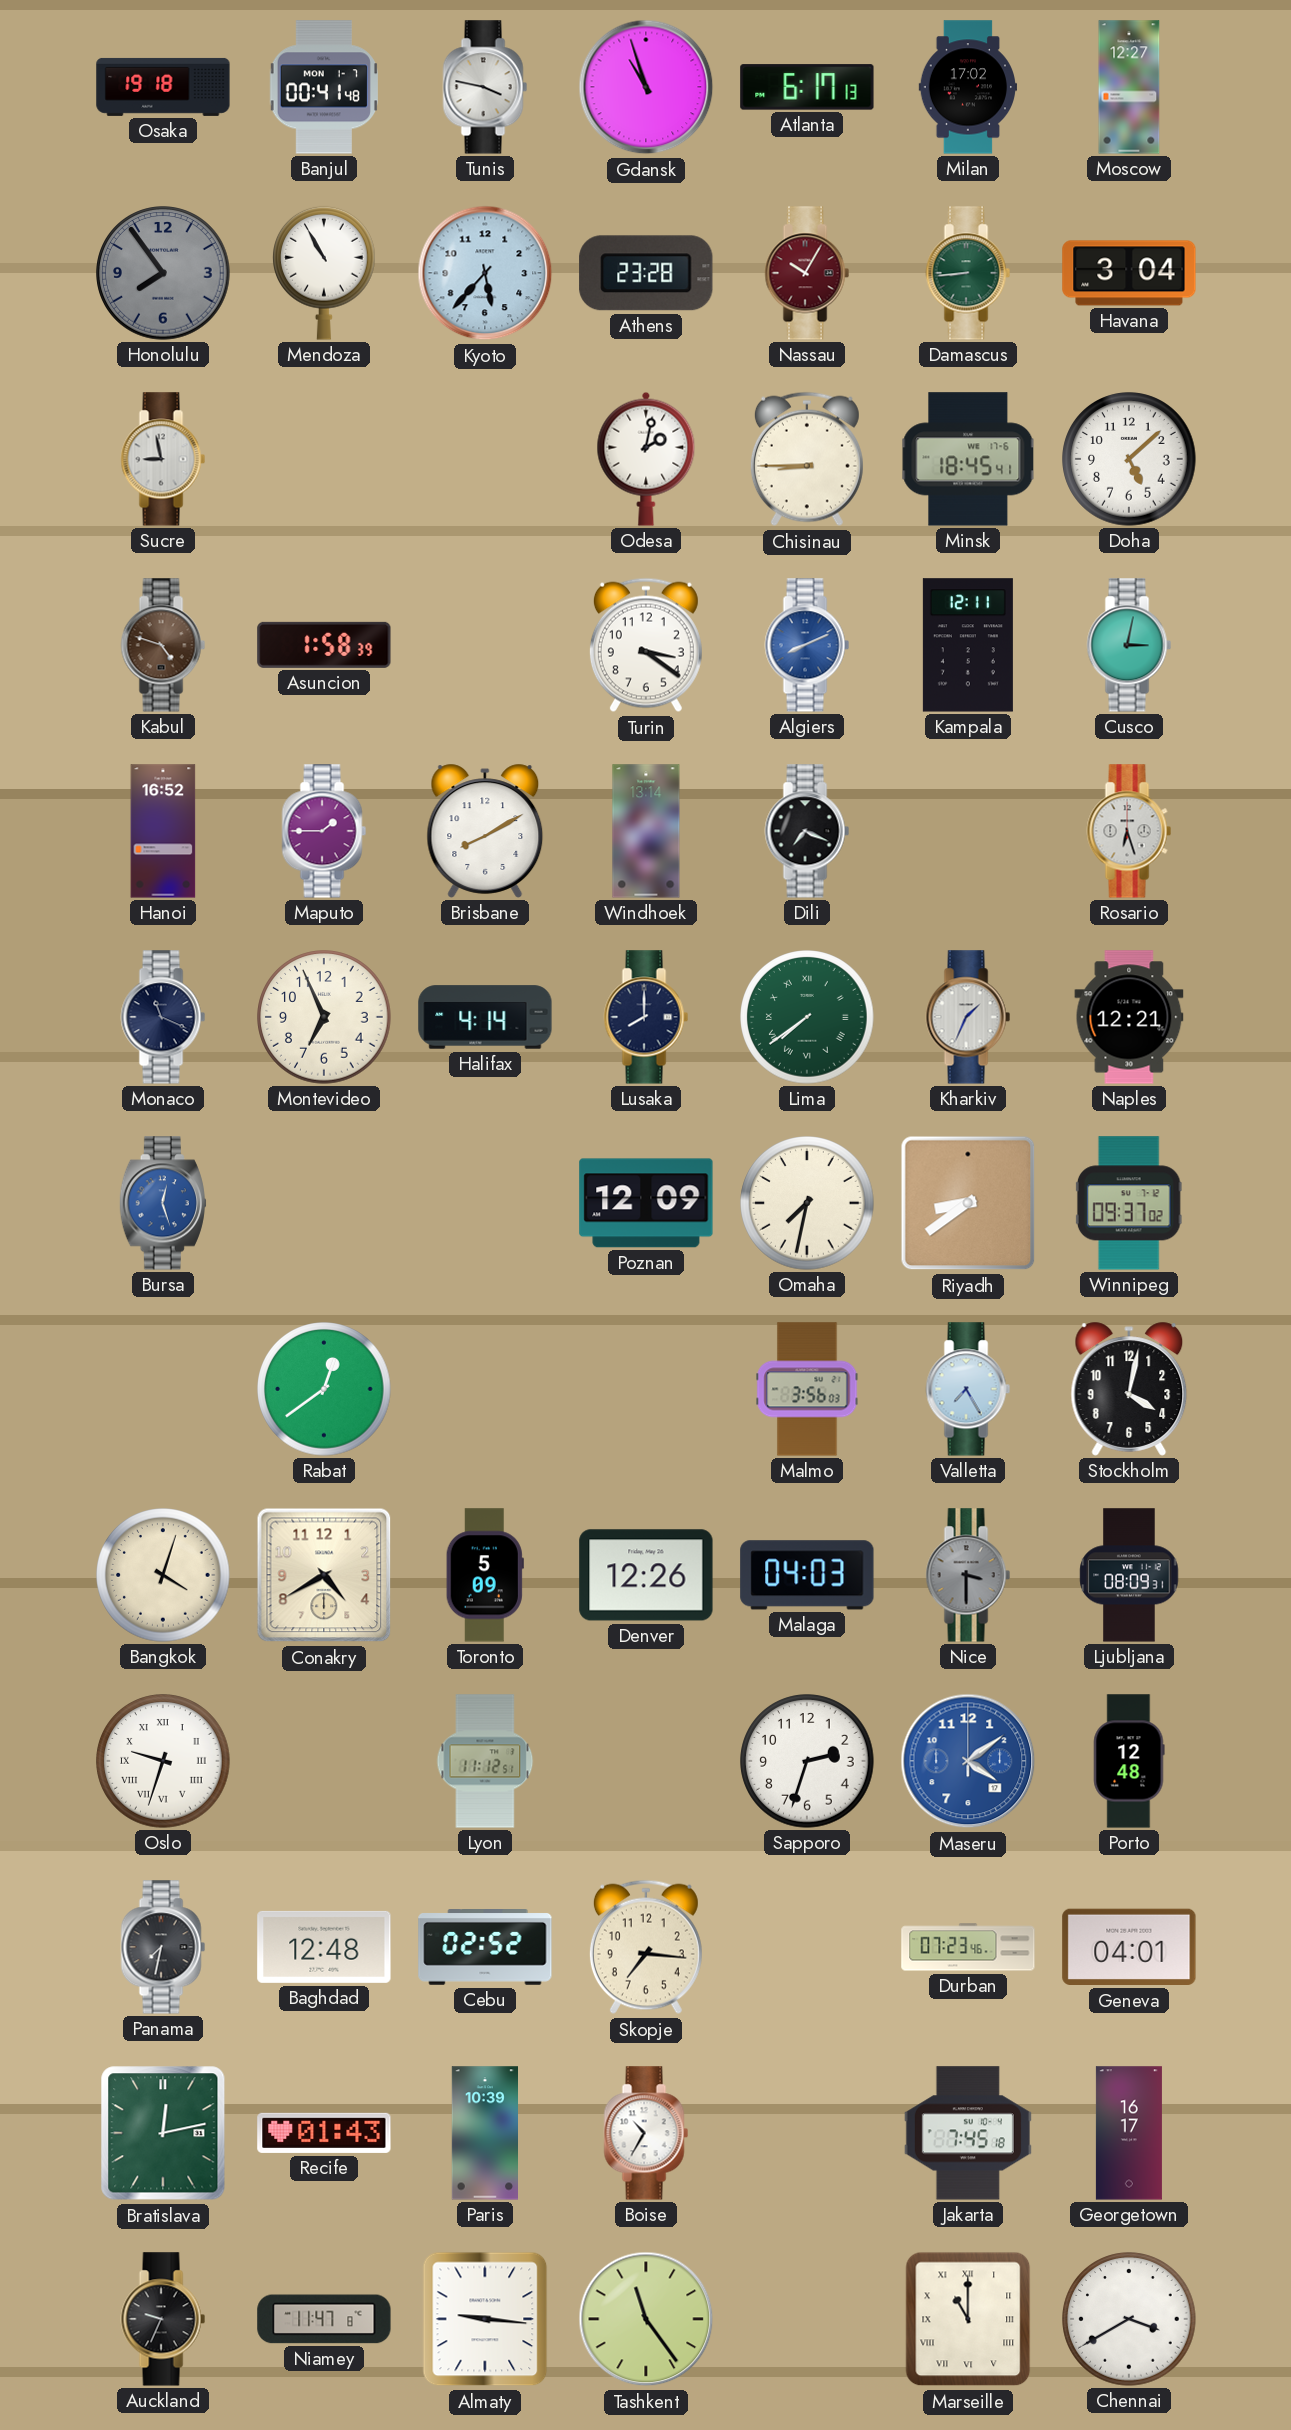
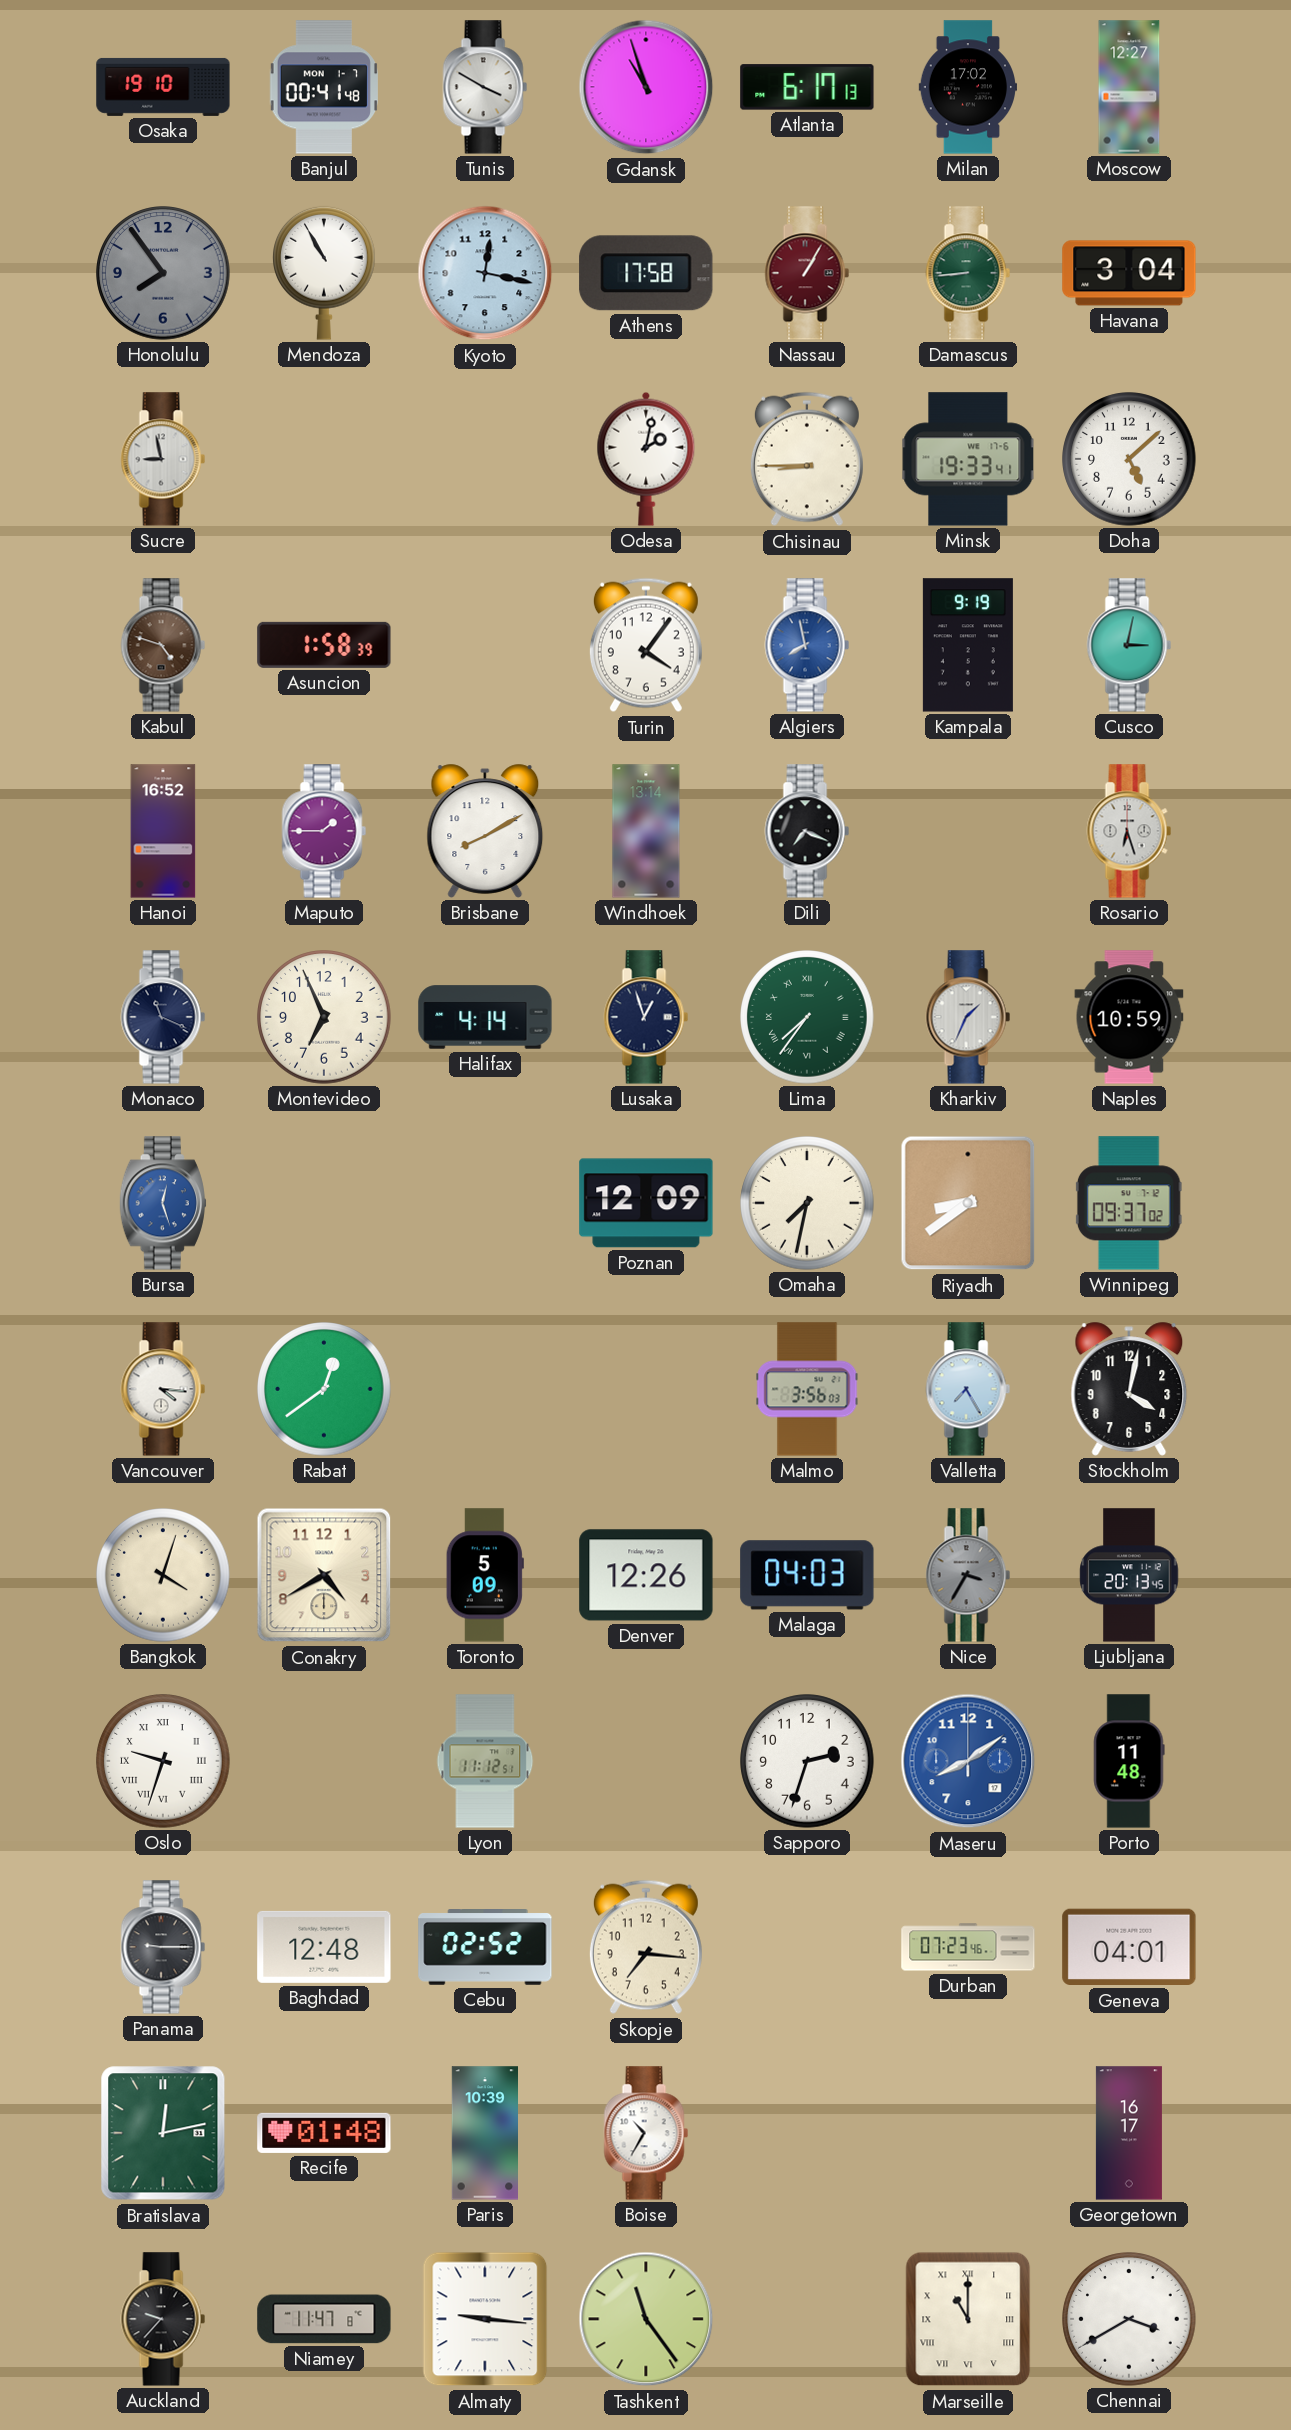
Osaka: 19:18 -> 19:10
Tunis: 3:47 -> 3:50
Kyoto: 5:37 -> 12:17
Athens: 23:28 -> 17:58
Nassau: 10:05 -> 1:05
Minsk: 18:45 -> 19:33
Turin: 3:21 -> 4:06
Algiers: 8:11 -> 7:58
Kampala: 12:11 -> 9:19
Lusaka: 8:00 -> 12:57
Lima: 7:39 -> 7:36
Naples: 12:21 -> 10:59
Vancouver: none -> 4:16
Nice: 3:30 -> 3:35
Ljubljana: 08:09 -> 20:13
Maseru: 4:09 -> 8:09
Porto: 12:48 -> 11:48
Panama: 7:32 -> 9:15
Recife: 01:43 -> 01:48
Jakarta: 7:45 -> none
Auckland: 9:34 -> 9:37
